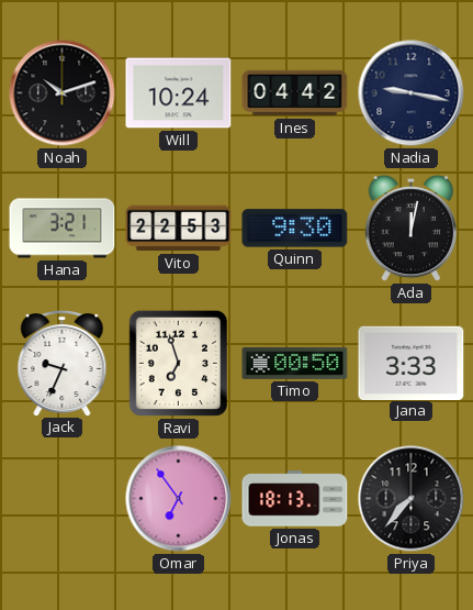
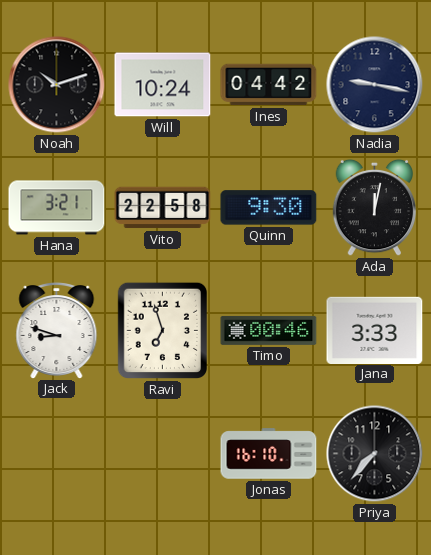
Vito: 22:53 -> 22:58
Jack: 9:34 -> 8:48
Timo: 00:50 -> 00:46
Omar: 6:54 -> none
Jonas: 18:13 -> 16:10
